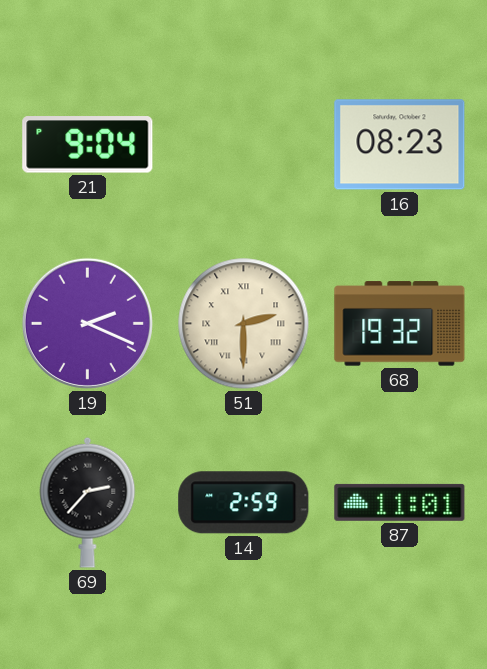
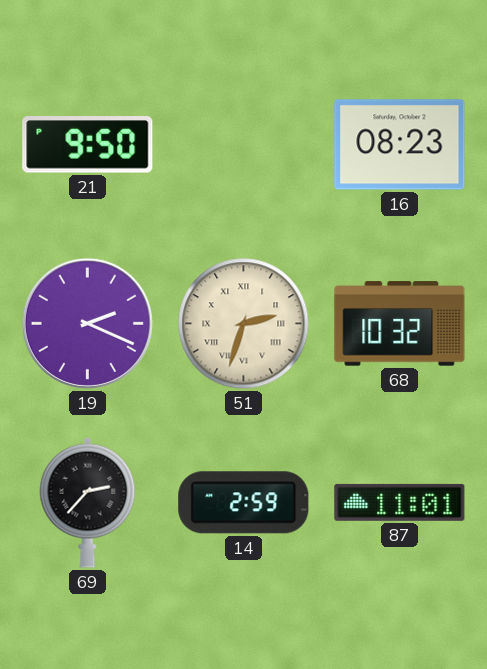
21: 9:04 -> 9:50
51: 2:30 -> 2:33
68: 19:32 -> 10:32
